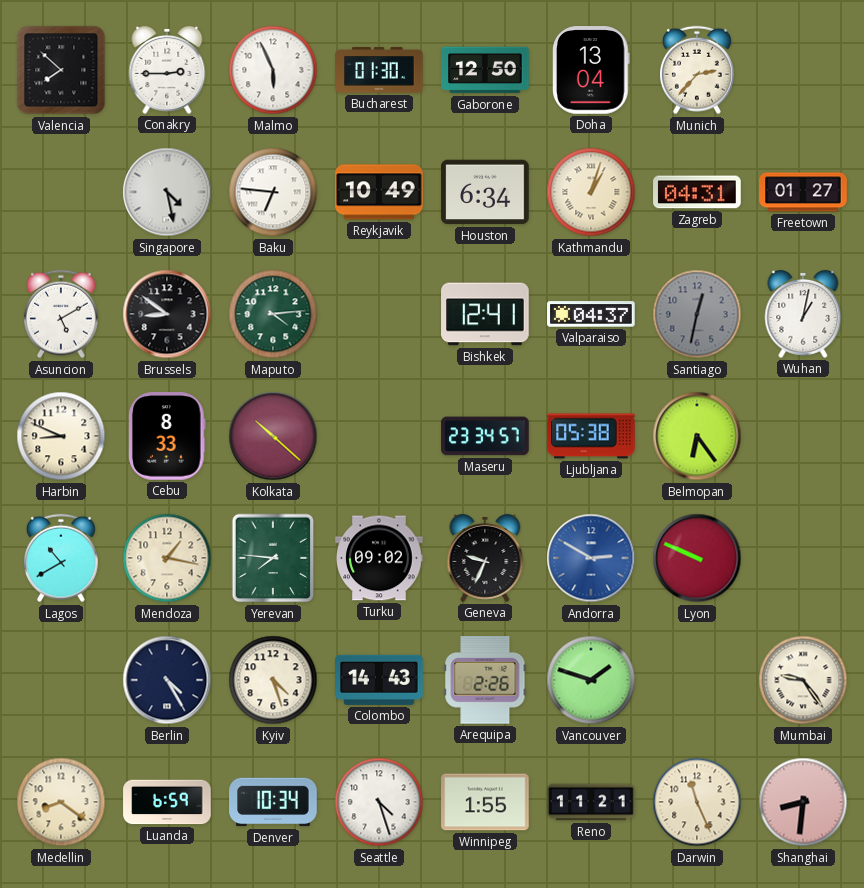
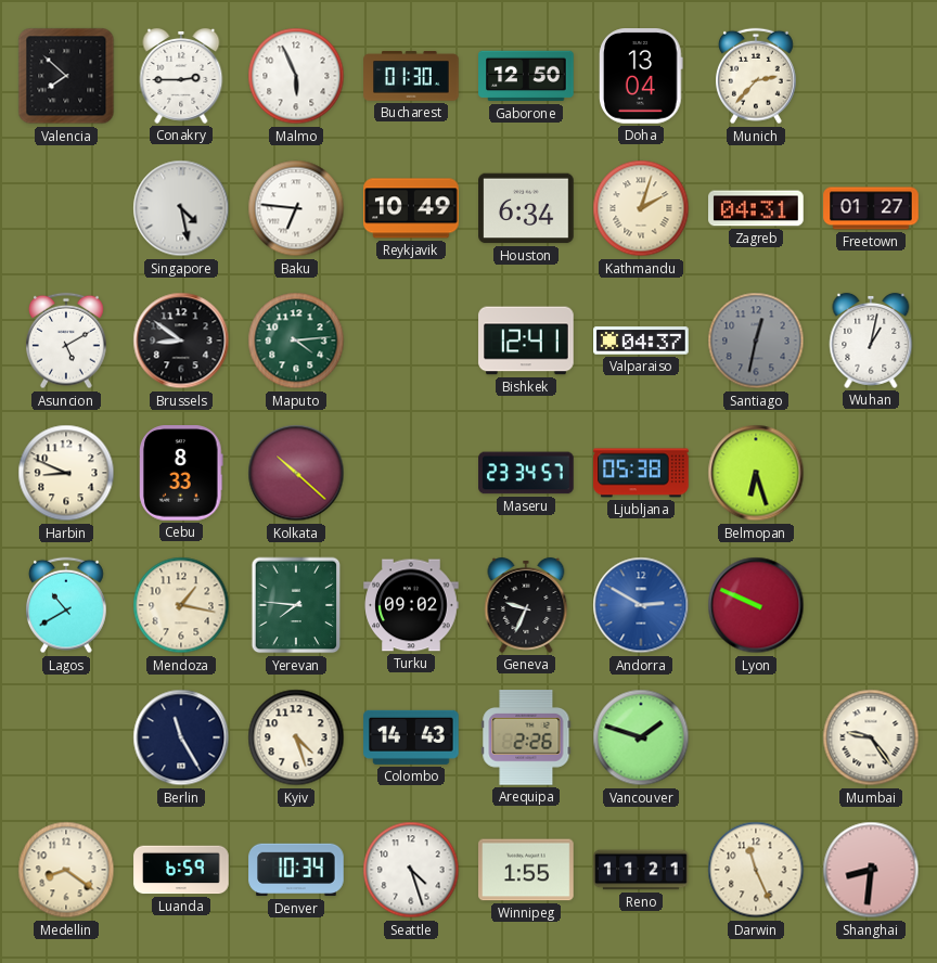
Kathmandu: 1:03 -> 2:03
Belmopan: 6:24 -> 6:27
Berlin: 4:25 -> 11:25
